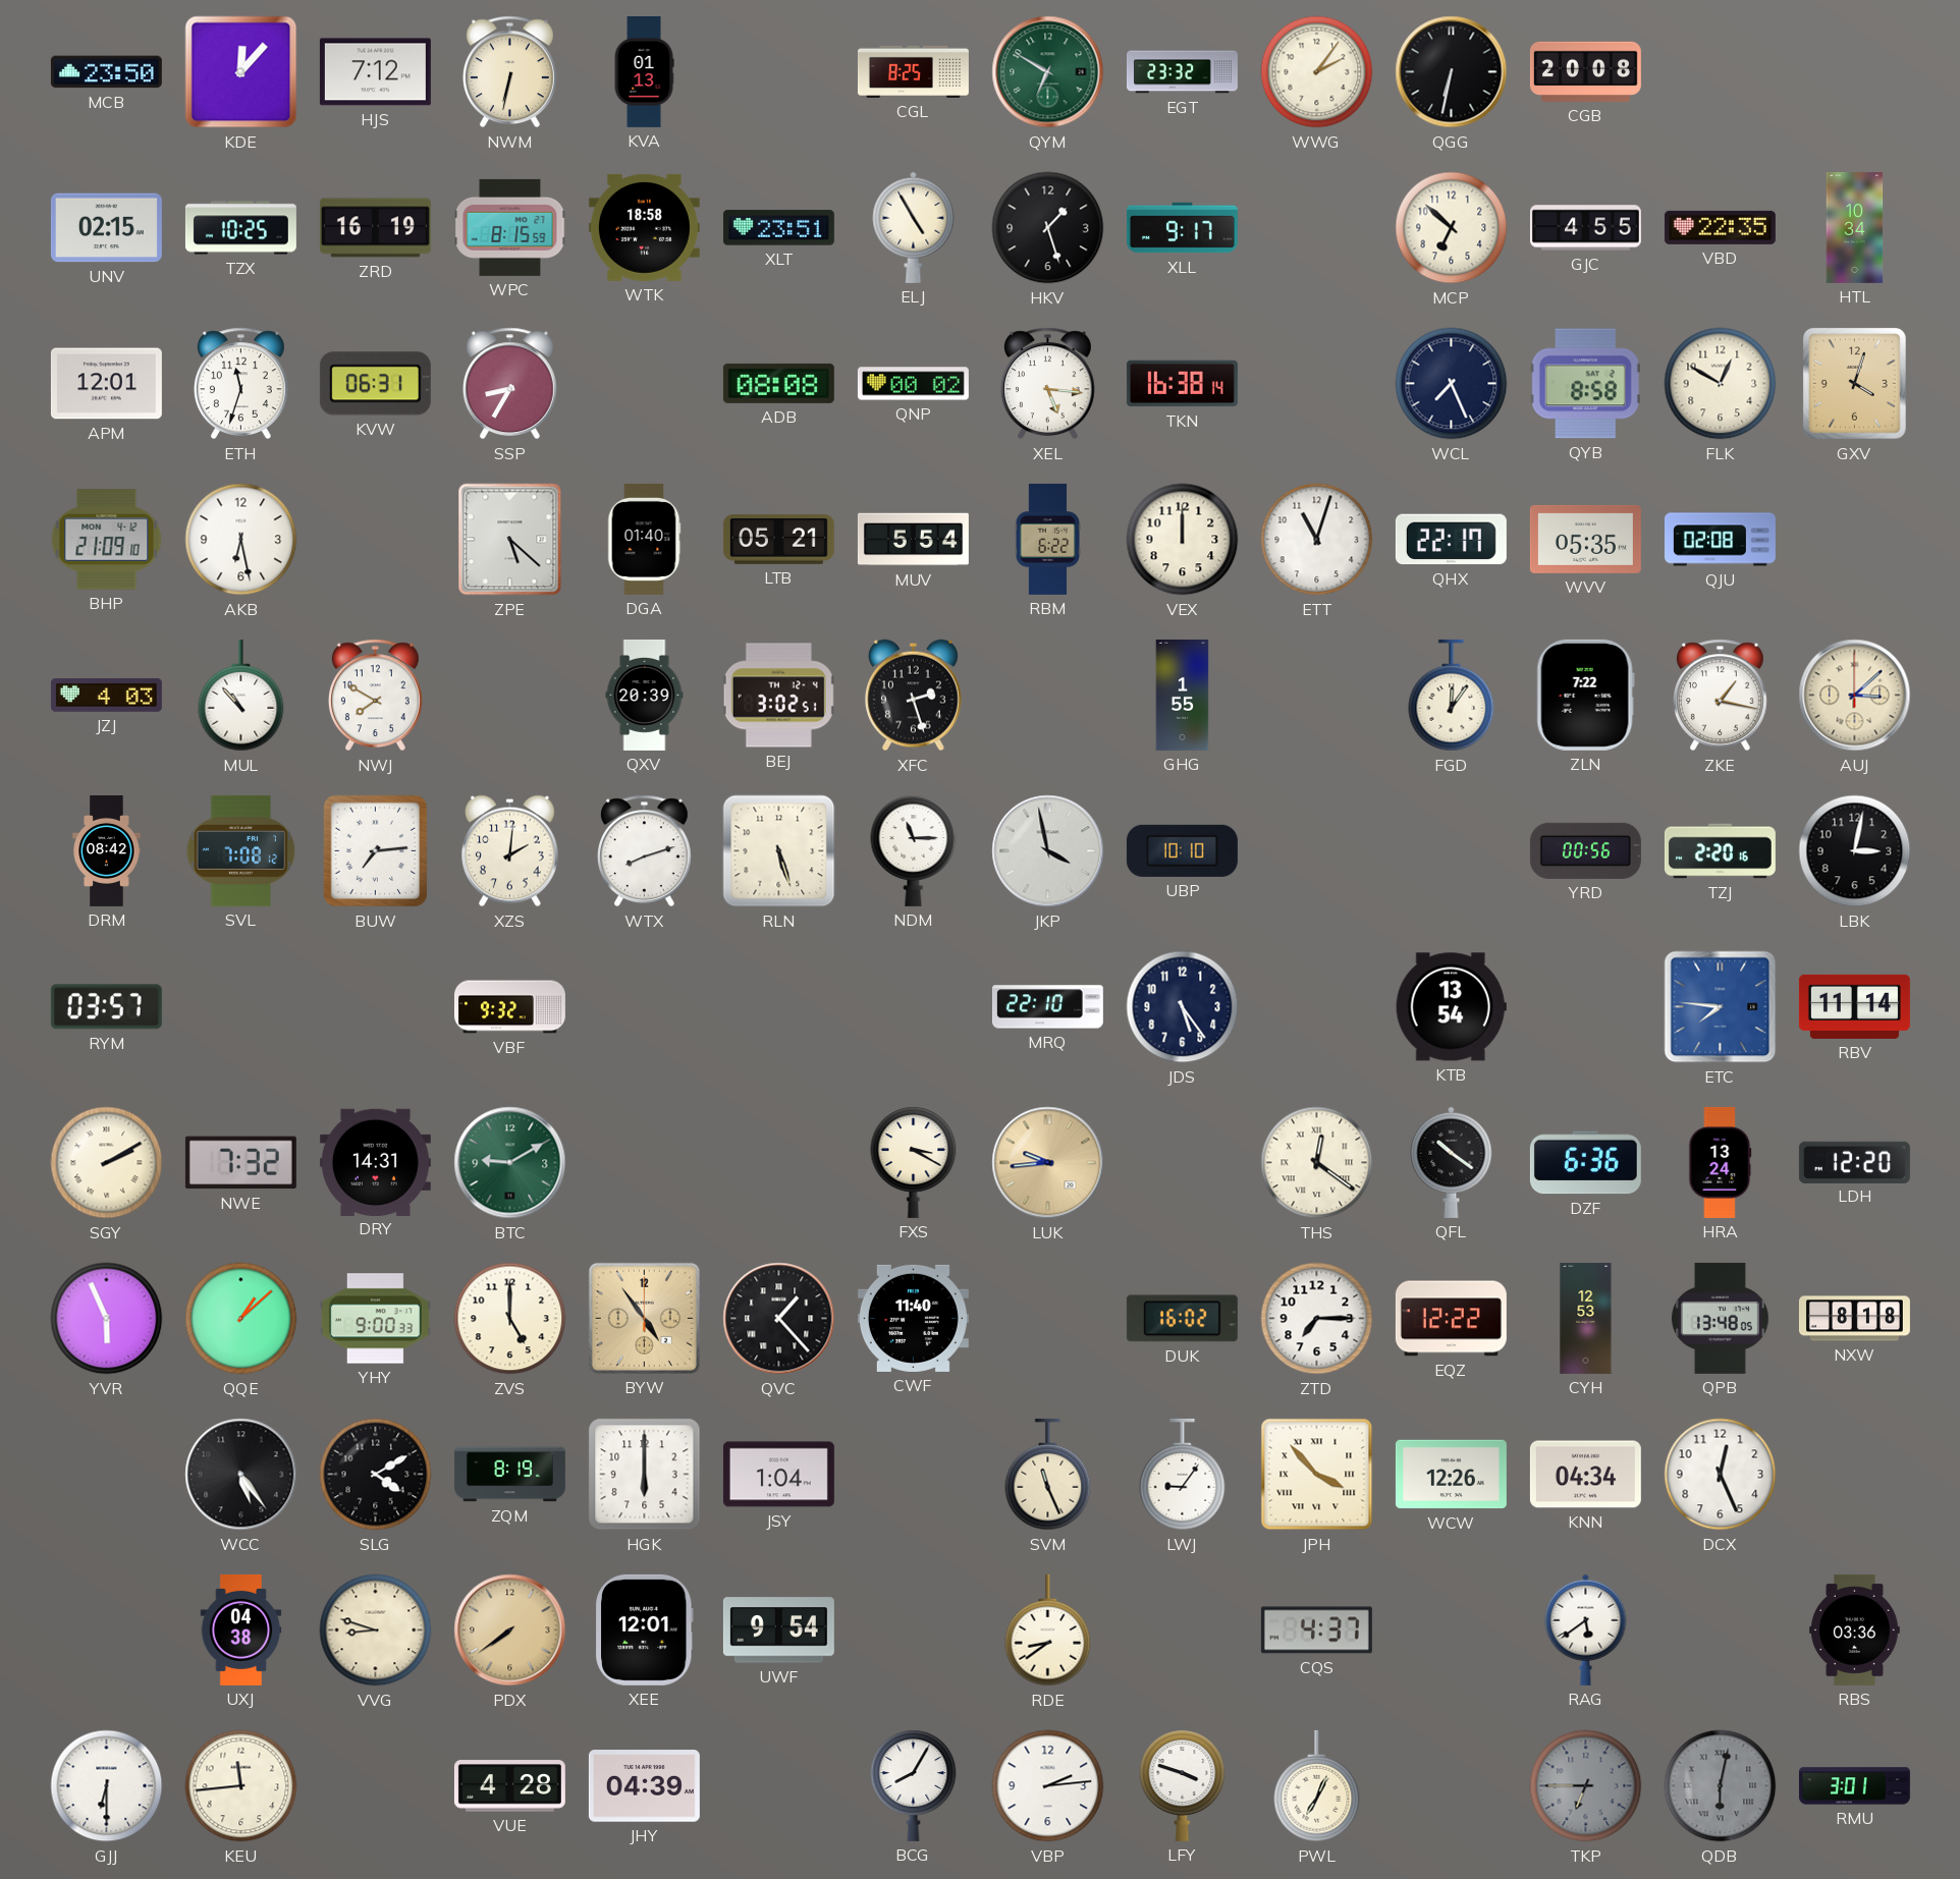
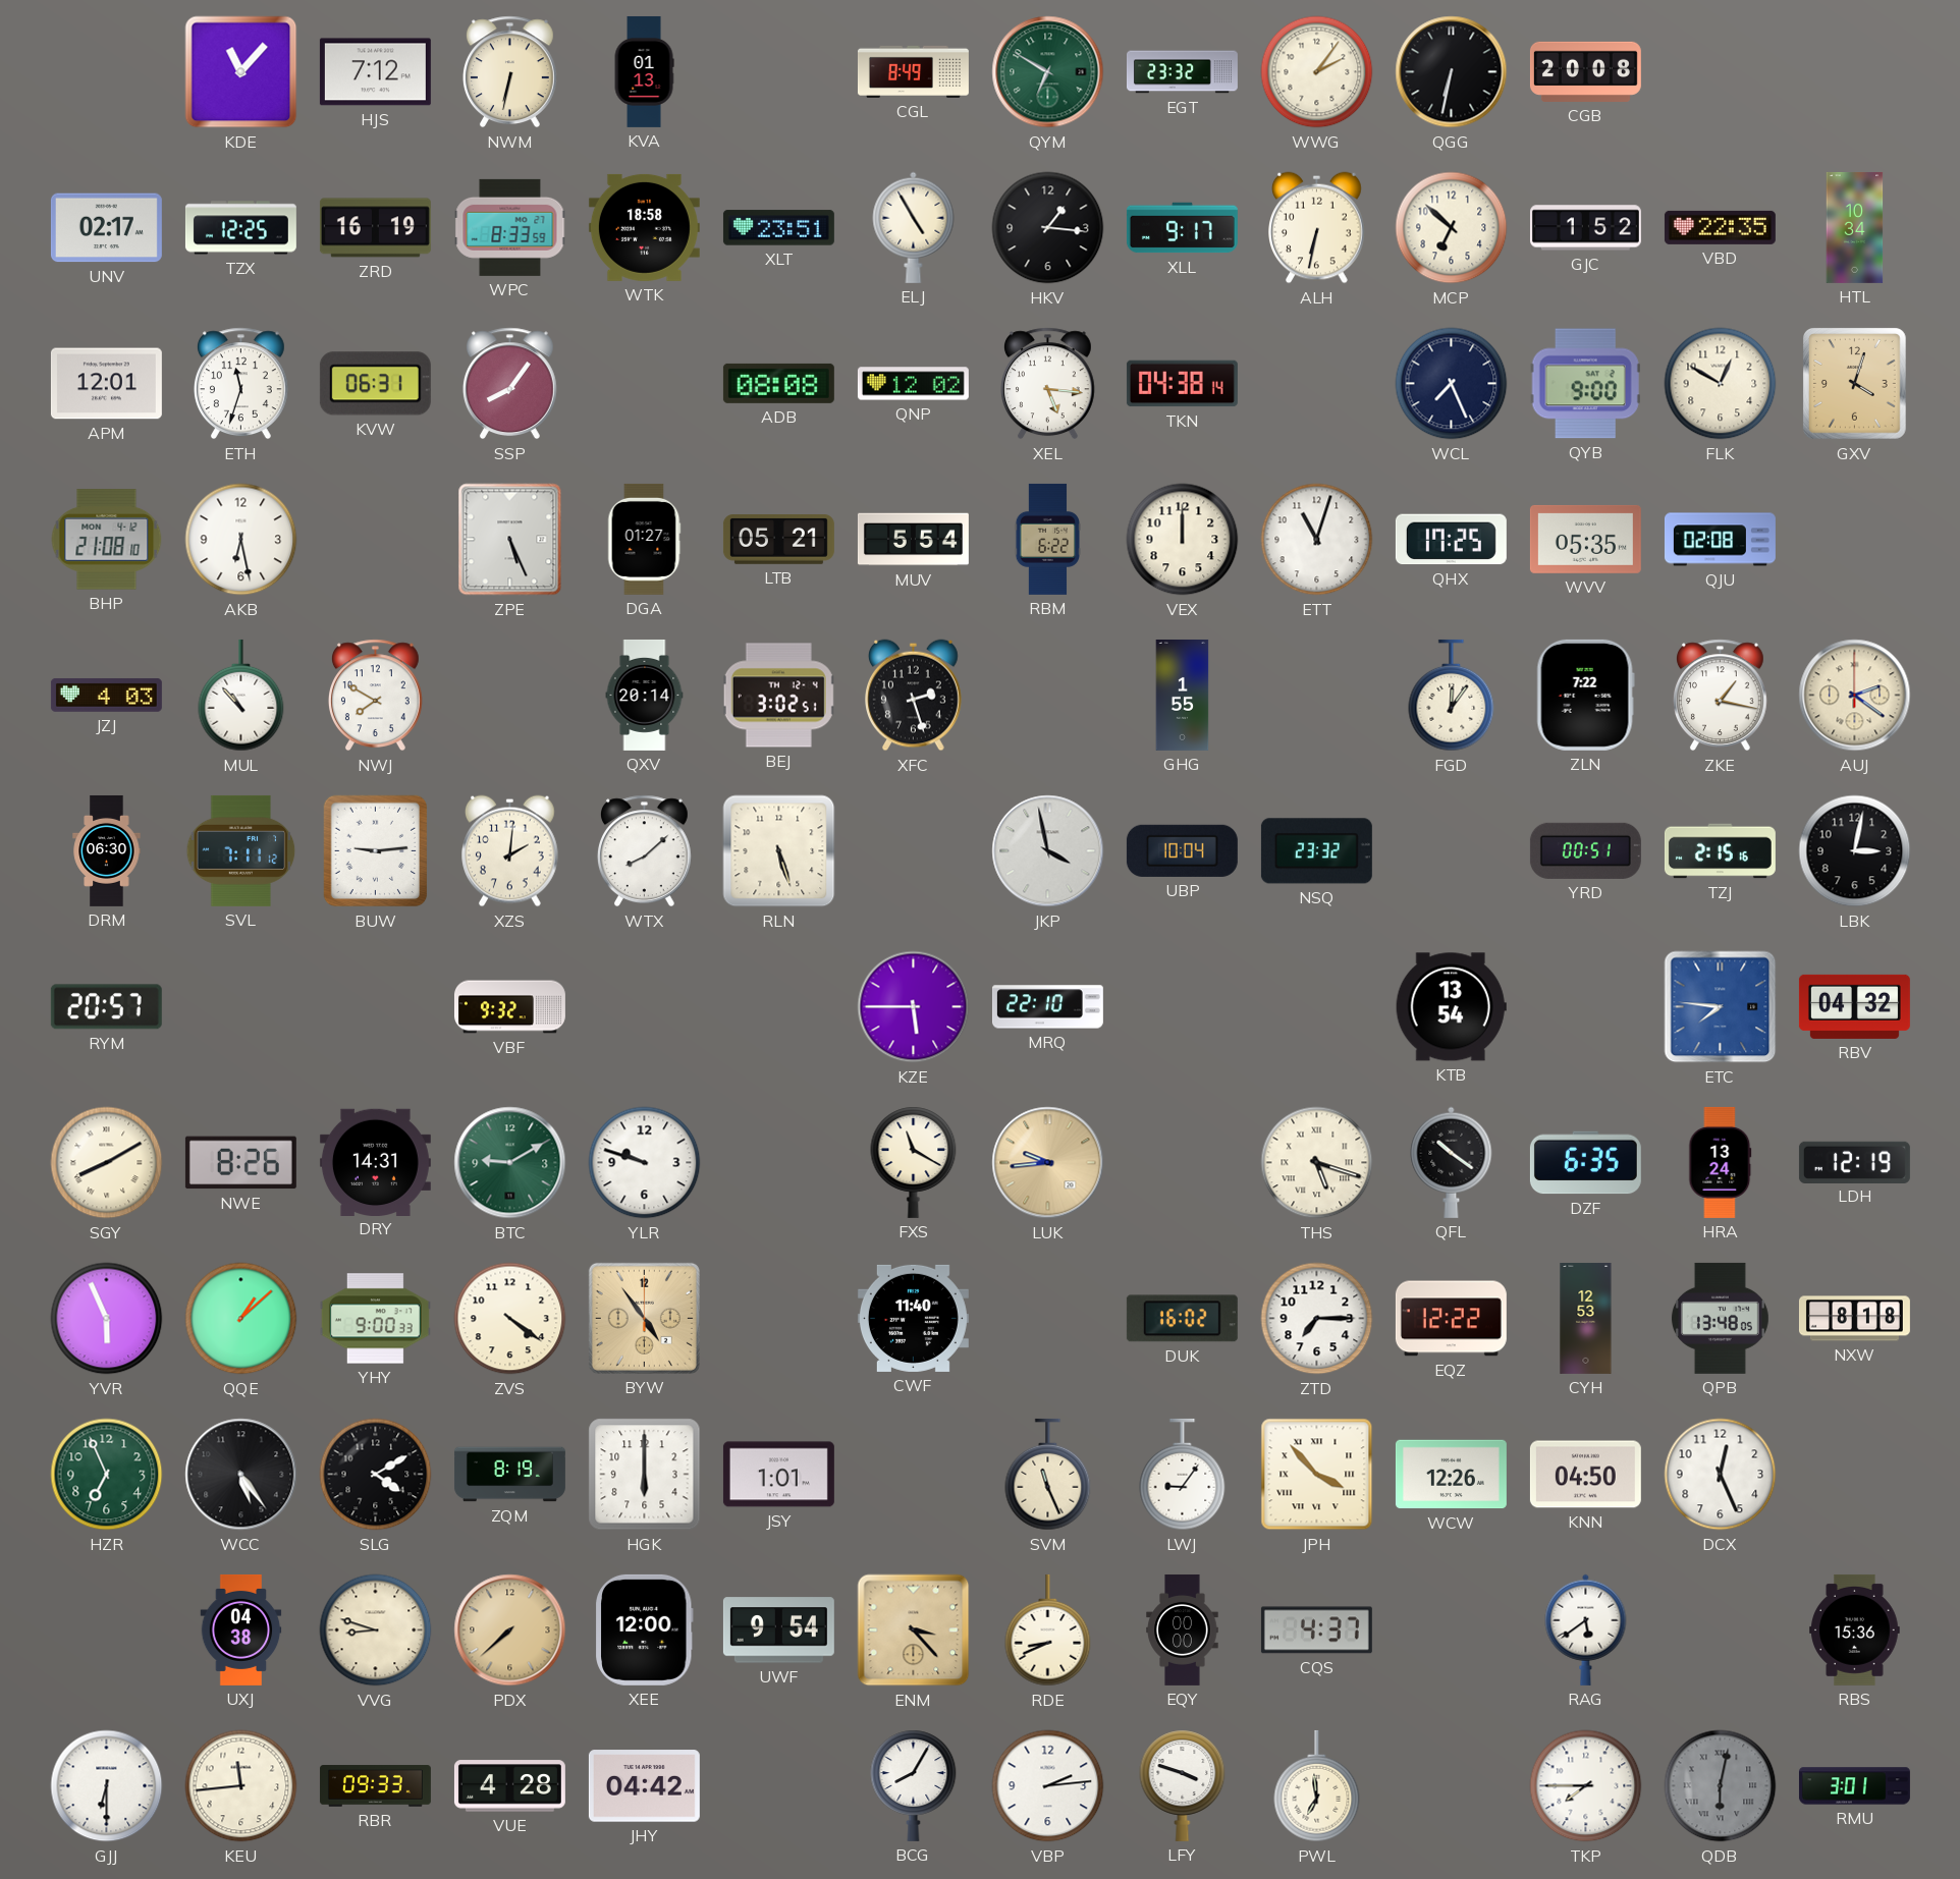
MCB: 23:50 -> none
KDE: 12:07 -> 11:07
CGL: 8:25 -> 8:49
UNV: 02:15 -> 02:17
TZX: 10:25 -> 12:25
WPC: 8:15 -> 8:33
HKV: 1:27 -> 1:16
ALH: none -> 6:32
GJC: 4:55 -> 1:52
SSP: 8:35 -> 8:06
QNP: 00:02 -> 12:02
TKN: 16:38 -> 04:38
QYB: 8:58 -> 9:00
BHP: 21:09 -> 21:08
ZPE: 5:22 -> 5:26
DGA: 01:40 -> 01:27
QHX: 22:17 -> 17:25
QXV: 20:39 -> 20:14
AUJ: 3:08 -> 2:21
DRM: 08:42 -> 06:30
SVL: 7:08 -> 7:11
BUW: 7:14 -> 9:14
WTX: 8:12 -> 8:08
NDM: 11:15 -> none
UBP: 10:10 -> 10:04
NSQ: none -> 23:32
YRD: 00:56 -> 00:51
TZJ: 2:20 -> 2:15
RYM: 03:57 -> 20:57
KZE: none -> 5:45
JDS: 5:24 -> none
RBV: 11:14 -> 04:32
SGY: 2:10 -> 8:10
NWE: 7:32 -> 8:26
YLR: none -> 9:48
FXS: 3:20 -> 11:20
THS: 12:21 -> 5:18
DZF: 6:36 -> 6:35
LDH: 12:20 -> 12:19
ZVS: 5:00 -> 4:21
QVC: 1:23 -> none
HZR: none -> 6:56
JSY: 1:04 -> 1:01
KNN: 04:34 -> 04:50
PDX: 7:39 -> 7:38
XEE: 12:01 -> 12:00
ENM: none -> 3:23
RDE: 8:39 -> 8:41
EQY: none -> 00:00
RBS: 03:36 -> 15:36
RBR: none -> 09:33
JHY: 04:39 -> 04:42
PWL: 7:04 -> 6:59
TKP: 6:45 -> 7:45
TKP dial: grey -> white
